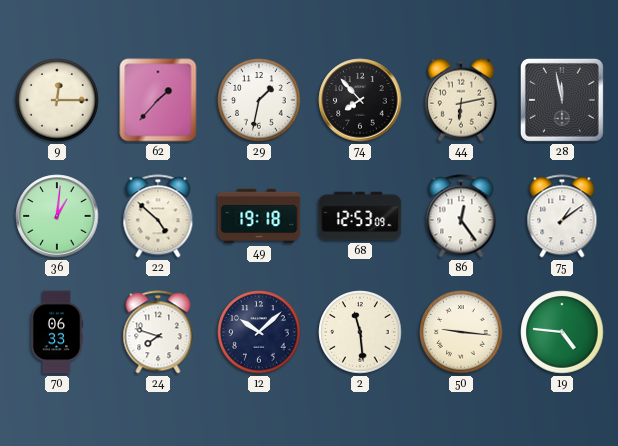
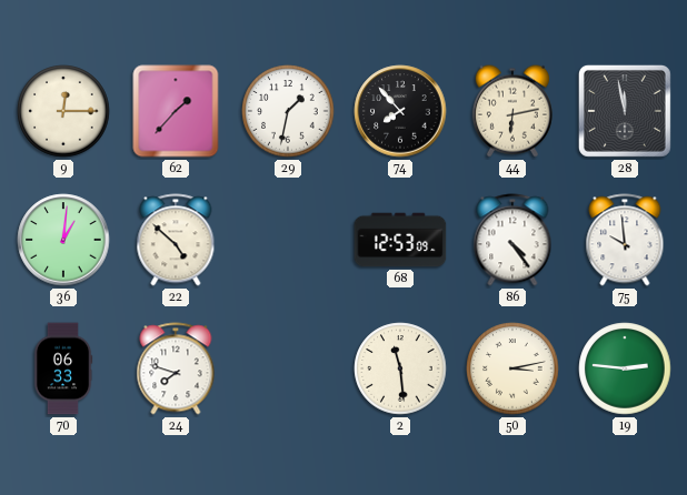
49: 19:18 -> none
86: 12:24 -> 4:24
75: 1:09 -> 9:59
12: 10:08 -> none
50: 9:16 -> 3:13
19: 4:46 -> 2:46
